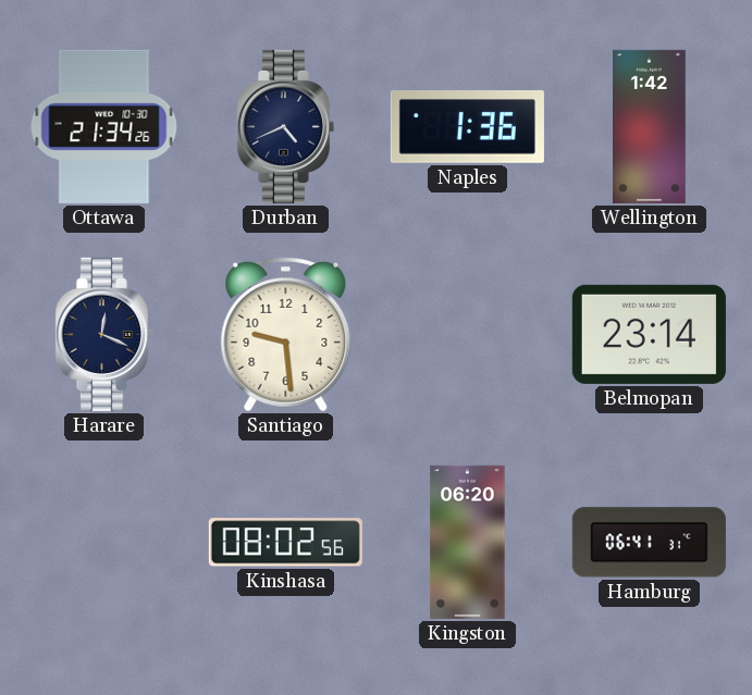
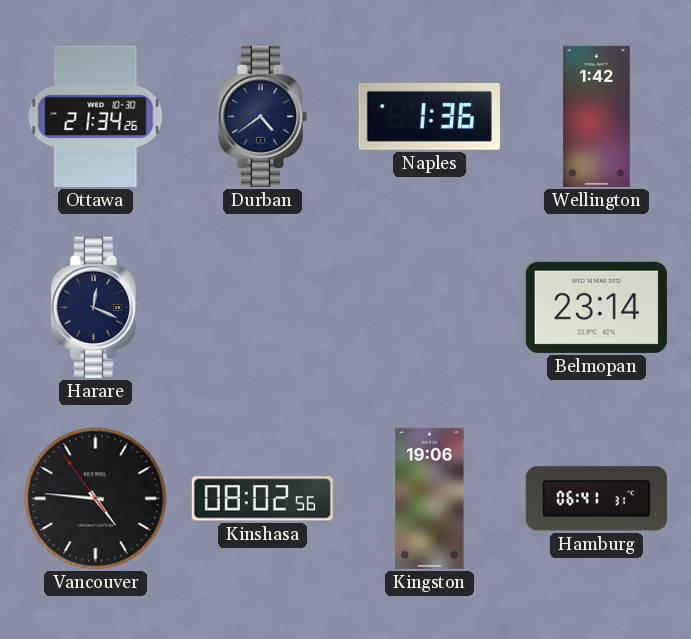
Durban: 4:41 -> 4:39
Santiago: 9:29 -> none
Vancouver: none -> 4:45
Kingston: 06:20 -> 19:06
